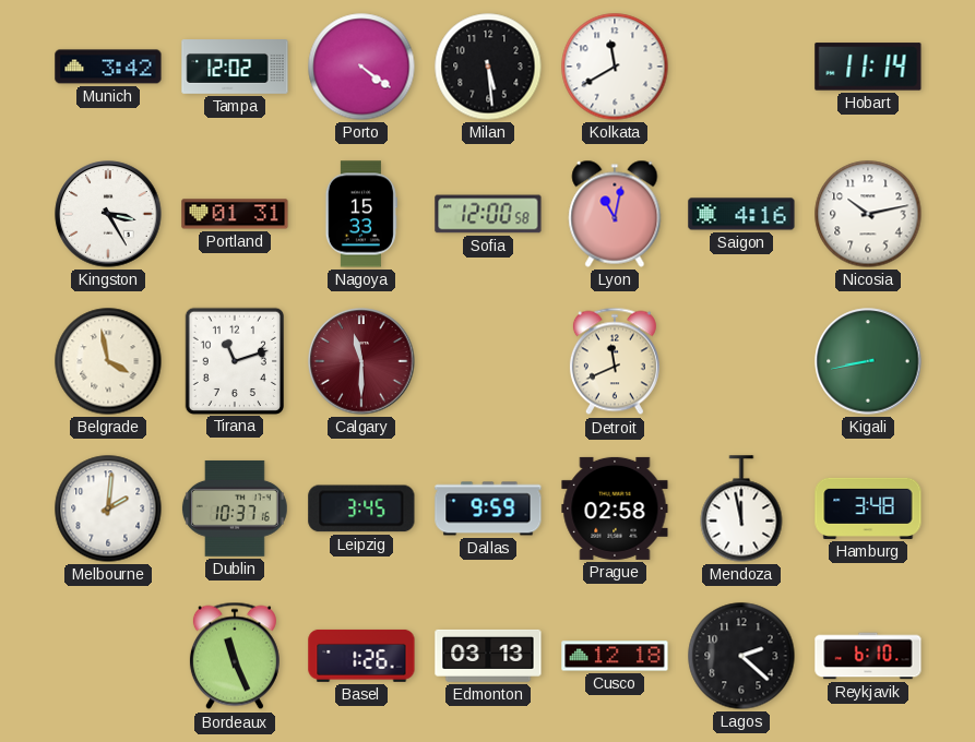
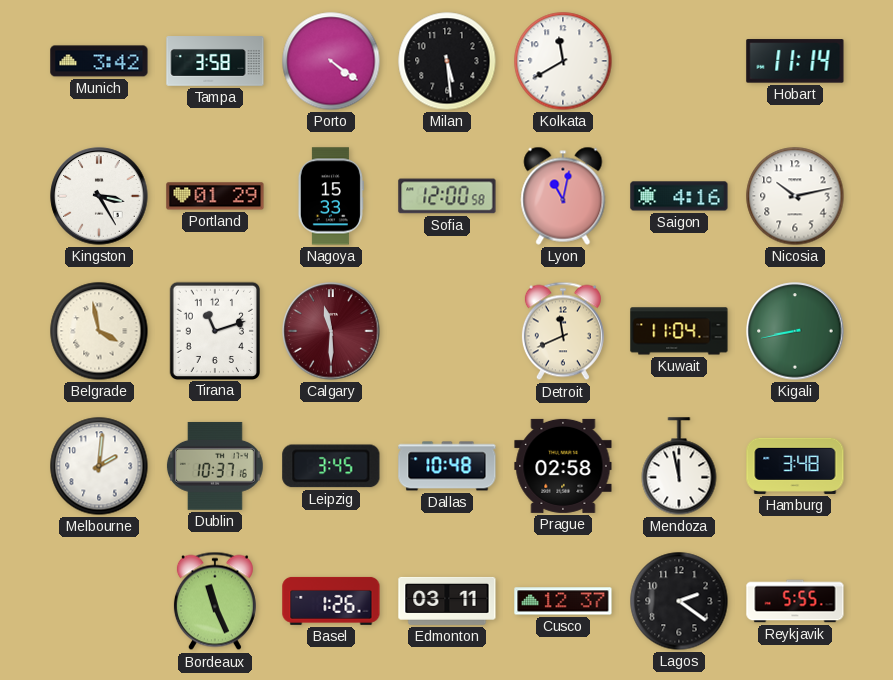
Tampa: 12:02 -> 3:58
Portland: 01:31 -> 01:29
Kuwait: none -> 11:04
Dallas: 9:59 -> 10:48
Edmonton: 03:13 -> 03:11
Cusco: 12:18 -> 12:37
Lagos: 2:22 -> 2:21
Reykjavik: 6:10 -> 5:55
